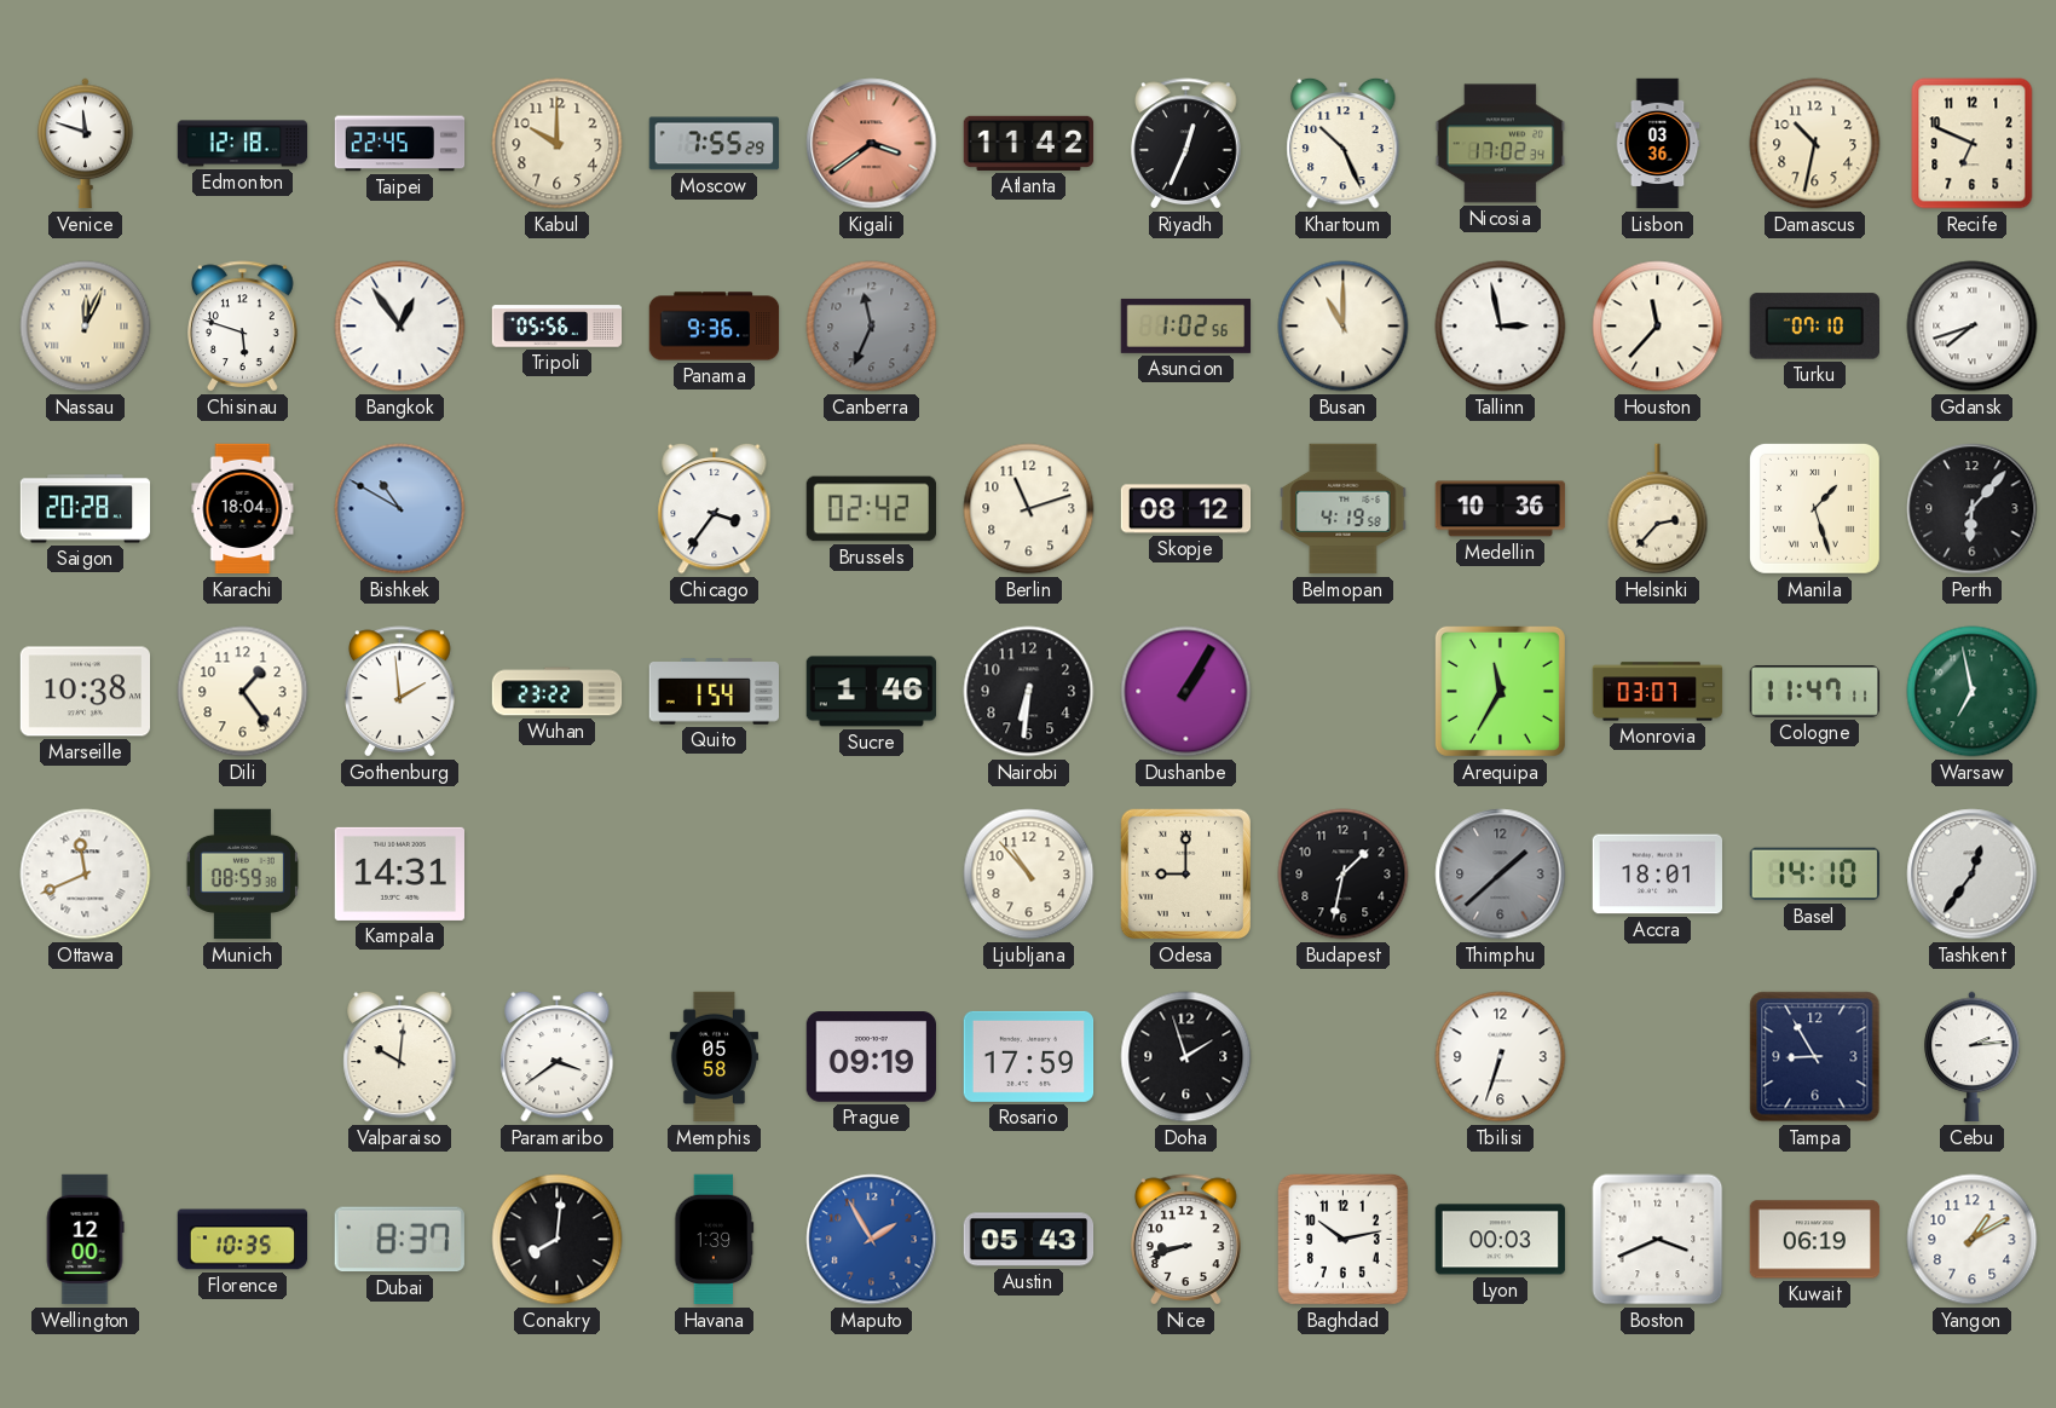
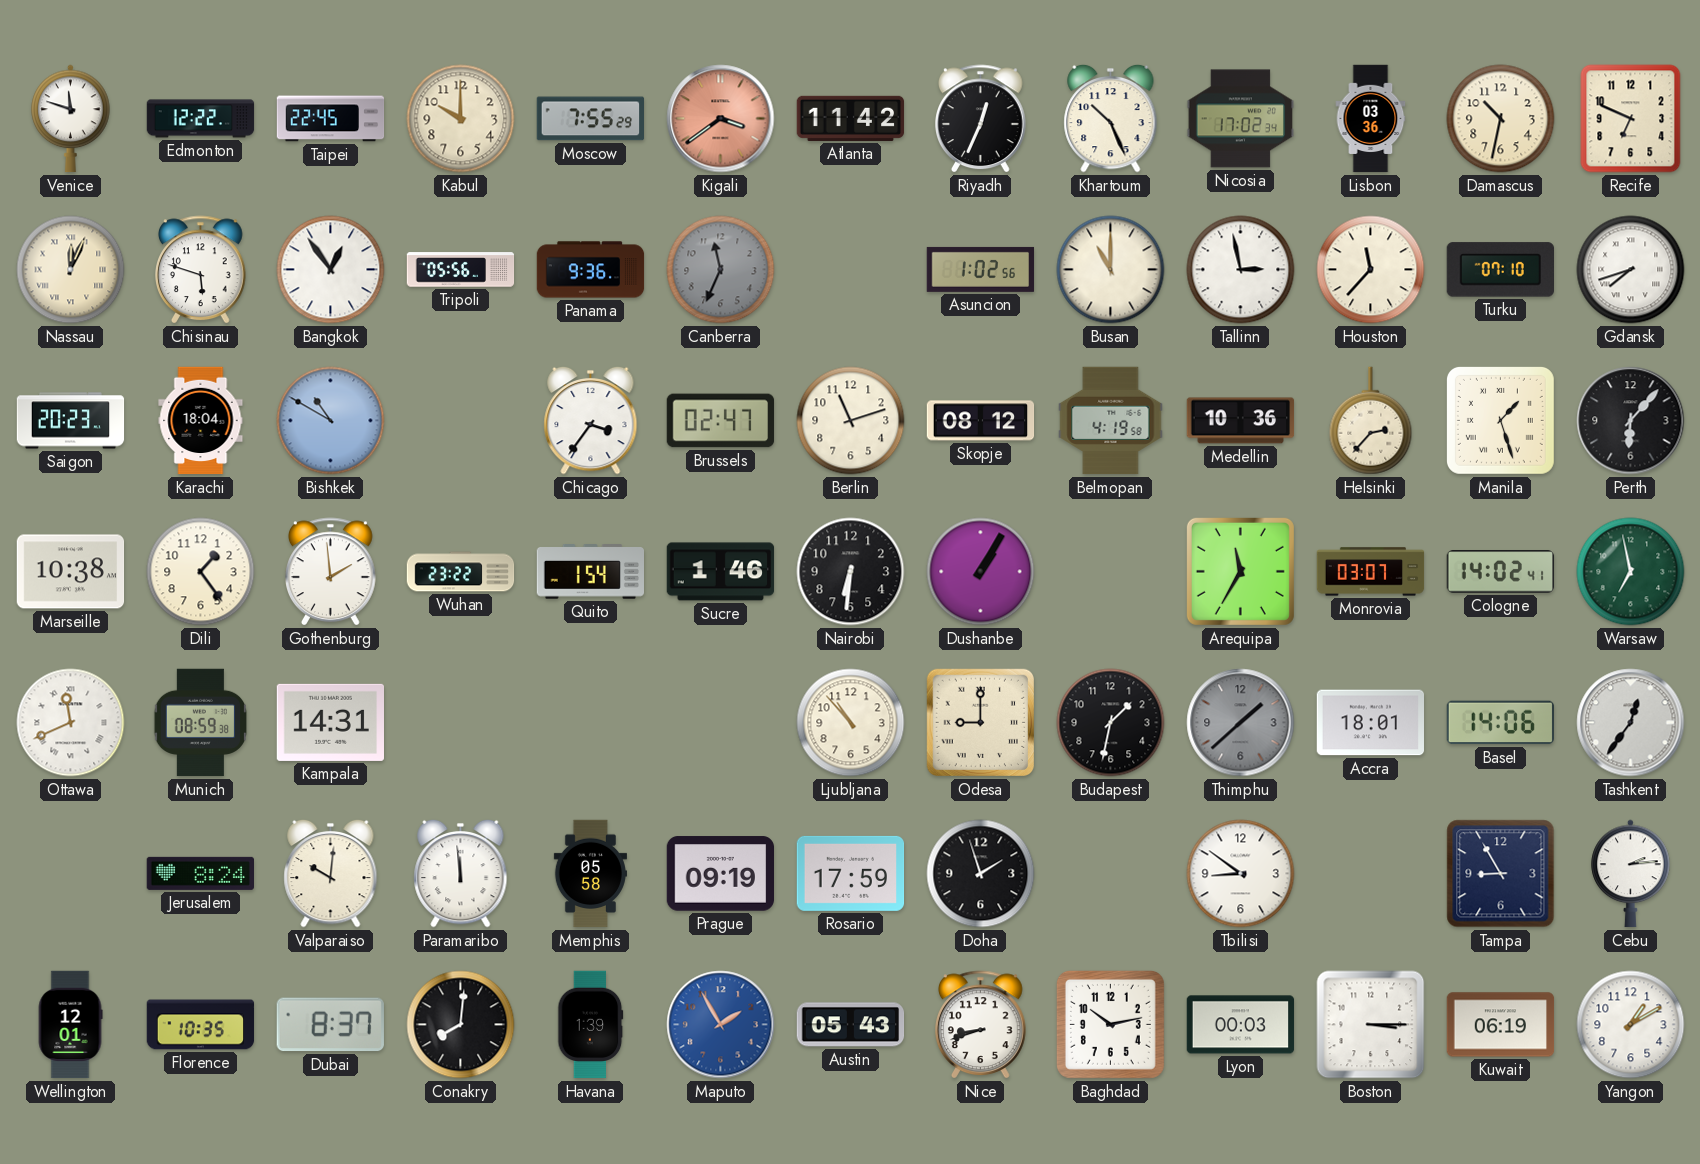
Edmonton: 12:18 -> 12:22
Saigon: 20:28 -> 20:23
Brussels: 02:42 -> 02:47
Cologne: 11:47 -> 14:02
Basel: 14:10 -> 14:06
Jerusalem: none -> 8:24
Paramaribo: 3:39 -> 11:59
Tbilisi: 6:33 -> 8:51
Wellington: 12:00 -> 12:01
Boston: 3:41 -> 3:15
